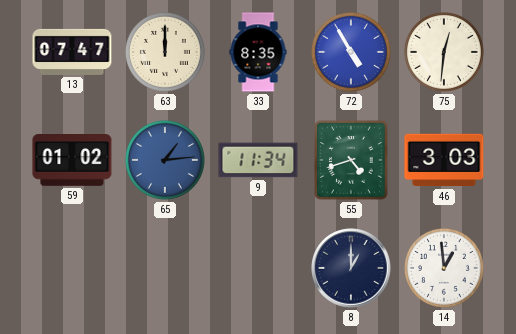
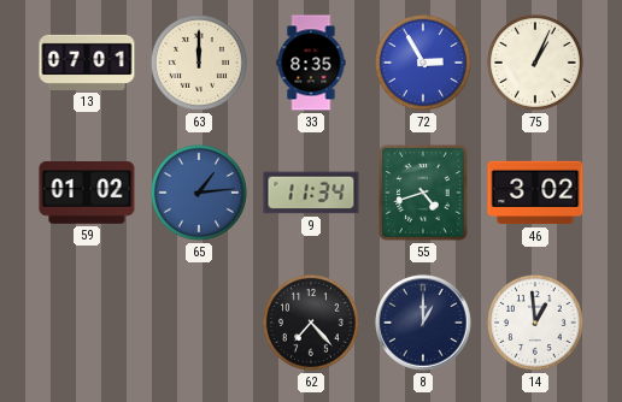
13: 07:47 -> 07:01
72: 4:55 -> 2:55
75: 12:31 -> 1:04
46: 3:03 -> 3:02
62: none -> 7:23
